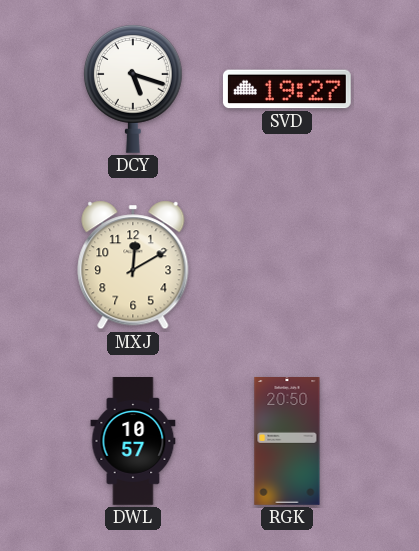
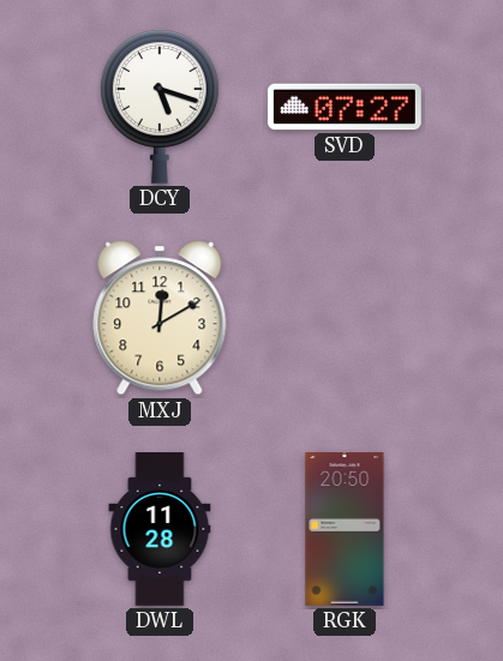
SVD: 19:27 -> 07:27
DWL: 10:57 -> 11:28
